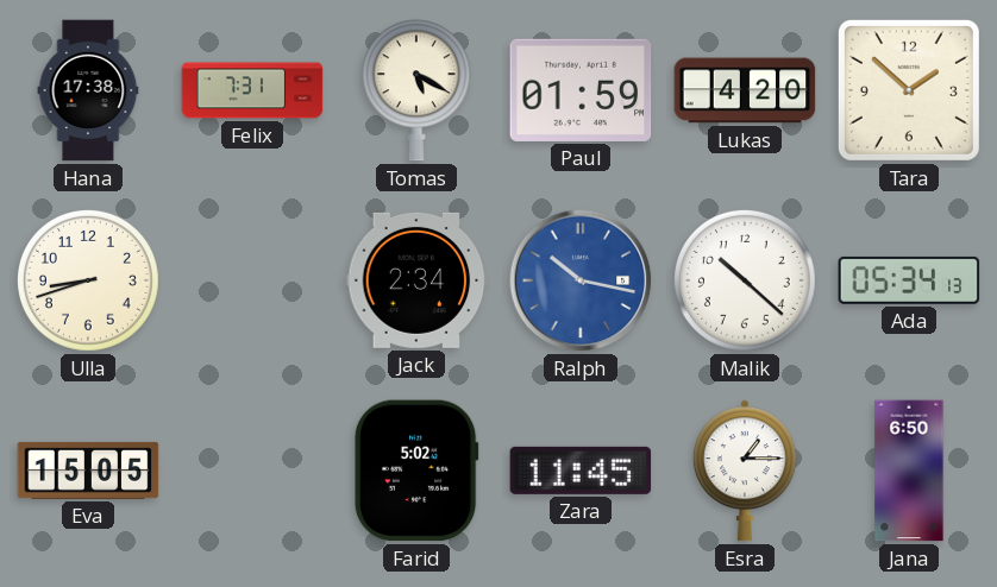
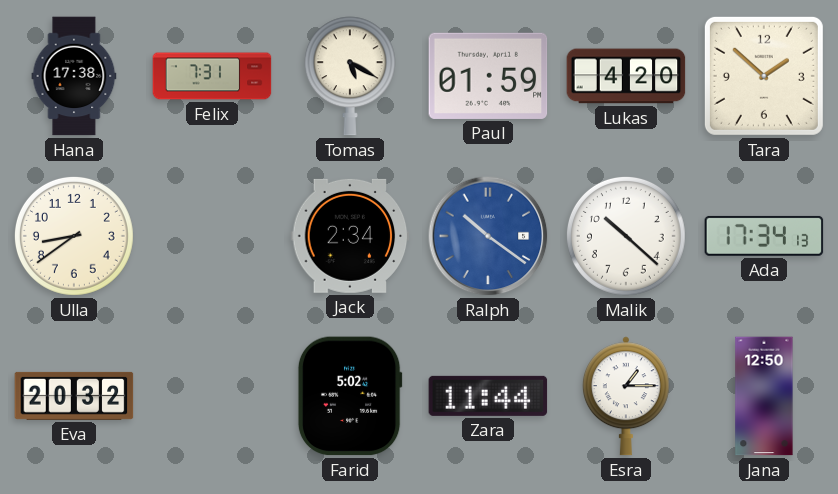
Ulla: 8:42 -> 8:39
Ralph: 10:17 -> 10:21
Ada: 05:34 -> 17:34
Eva: 15:05 -> 20:32
Zara: 11:45 -> 11:44
Jana: 6:50 -> 12:50
